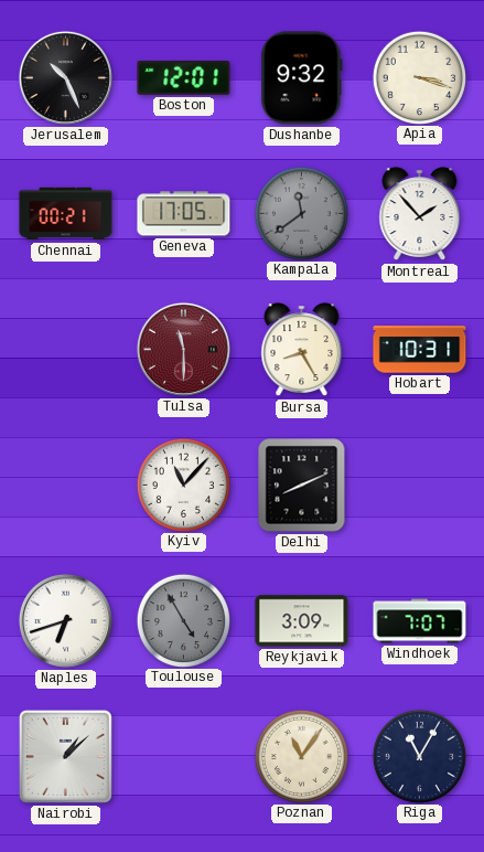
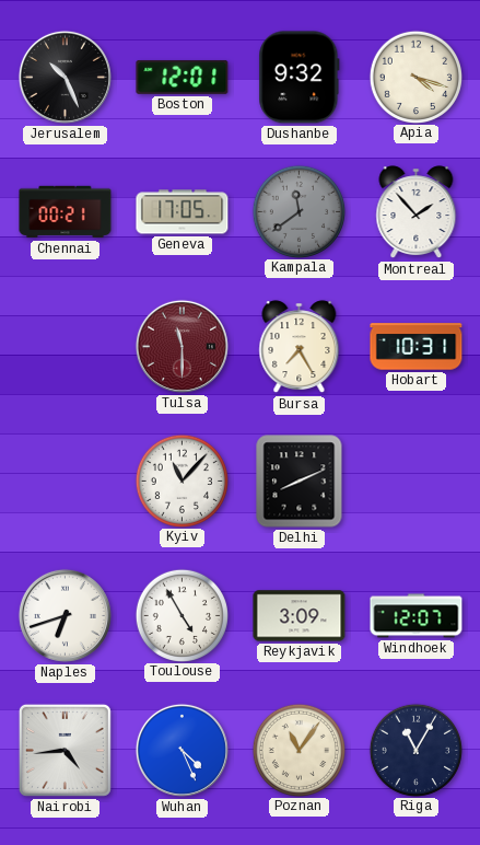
Apia: 3:18 -> 4:18
Bursa: 8:25 -> 7:25
Toulouse dial: grey -> white
Windhoek: 7:07 -> 12:07
Nairobi: 1:08 -> 4:44
Wuhan: none -> 4:26
